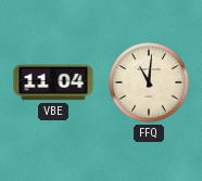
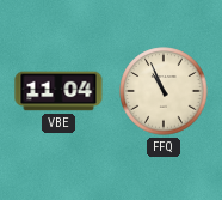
FFQ: 11:01 -> 10:56
